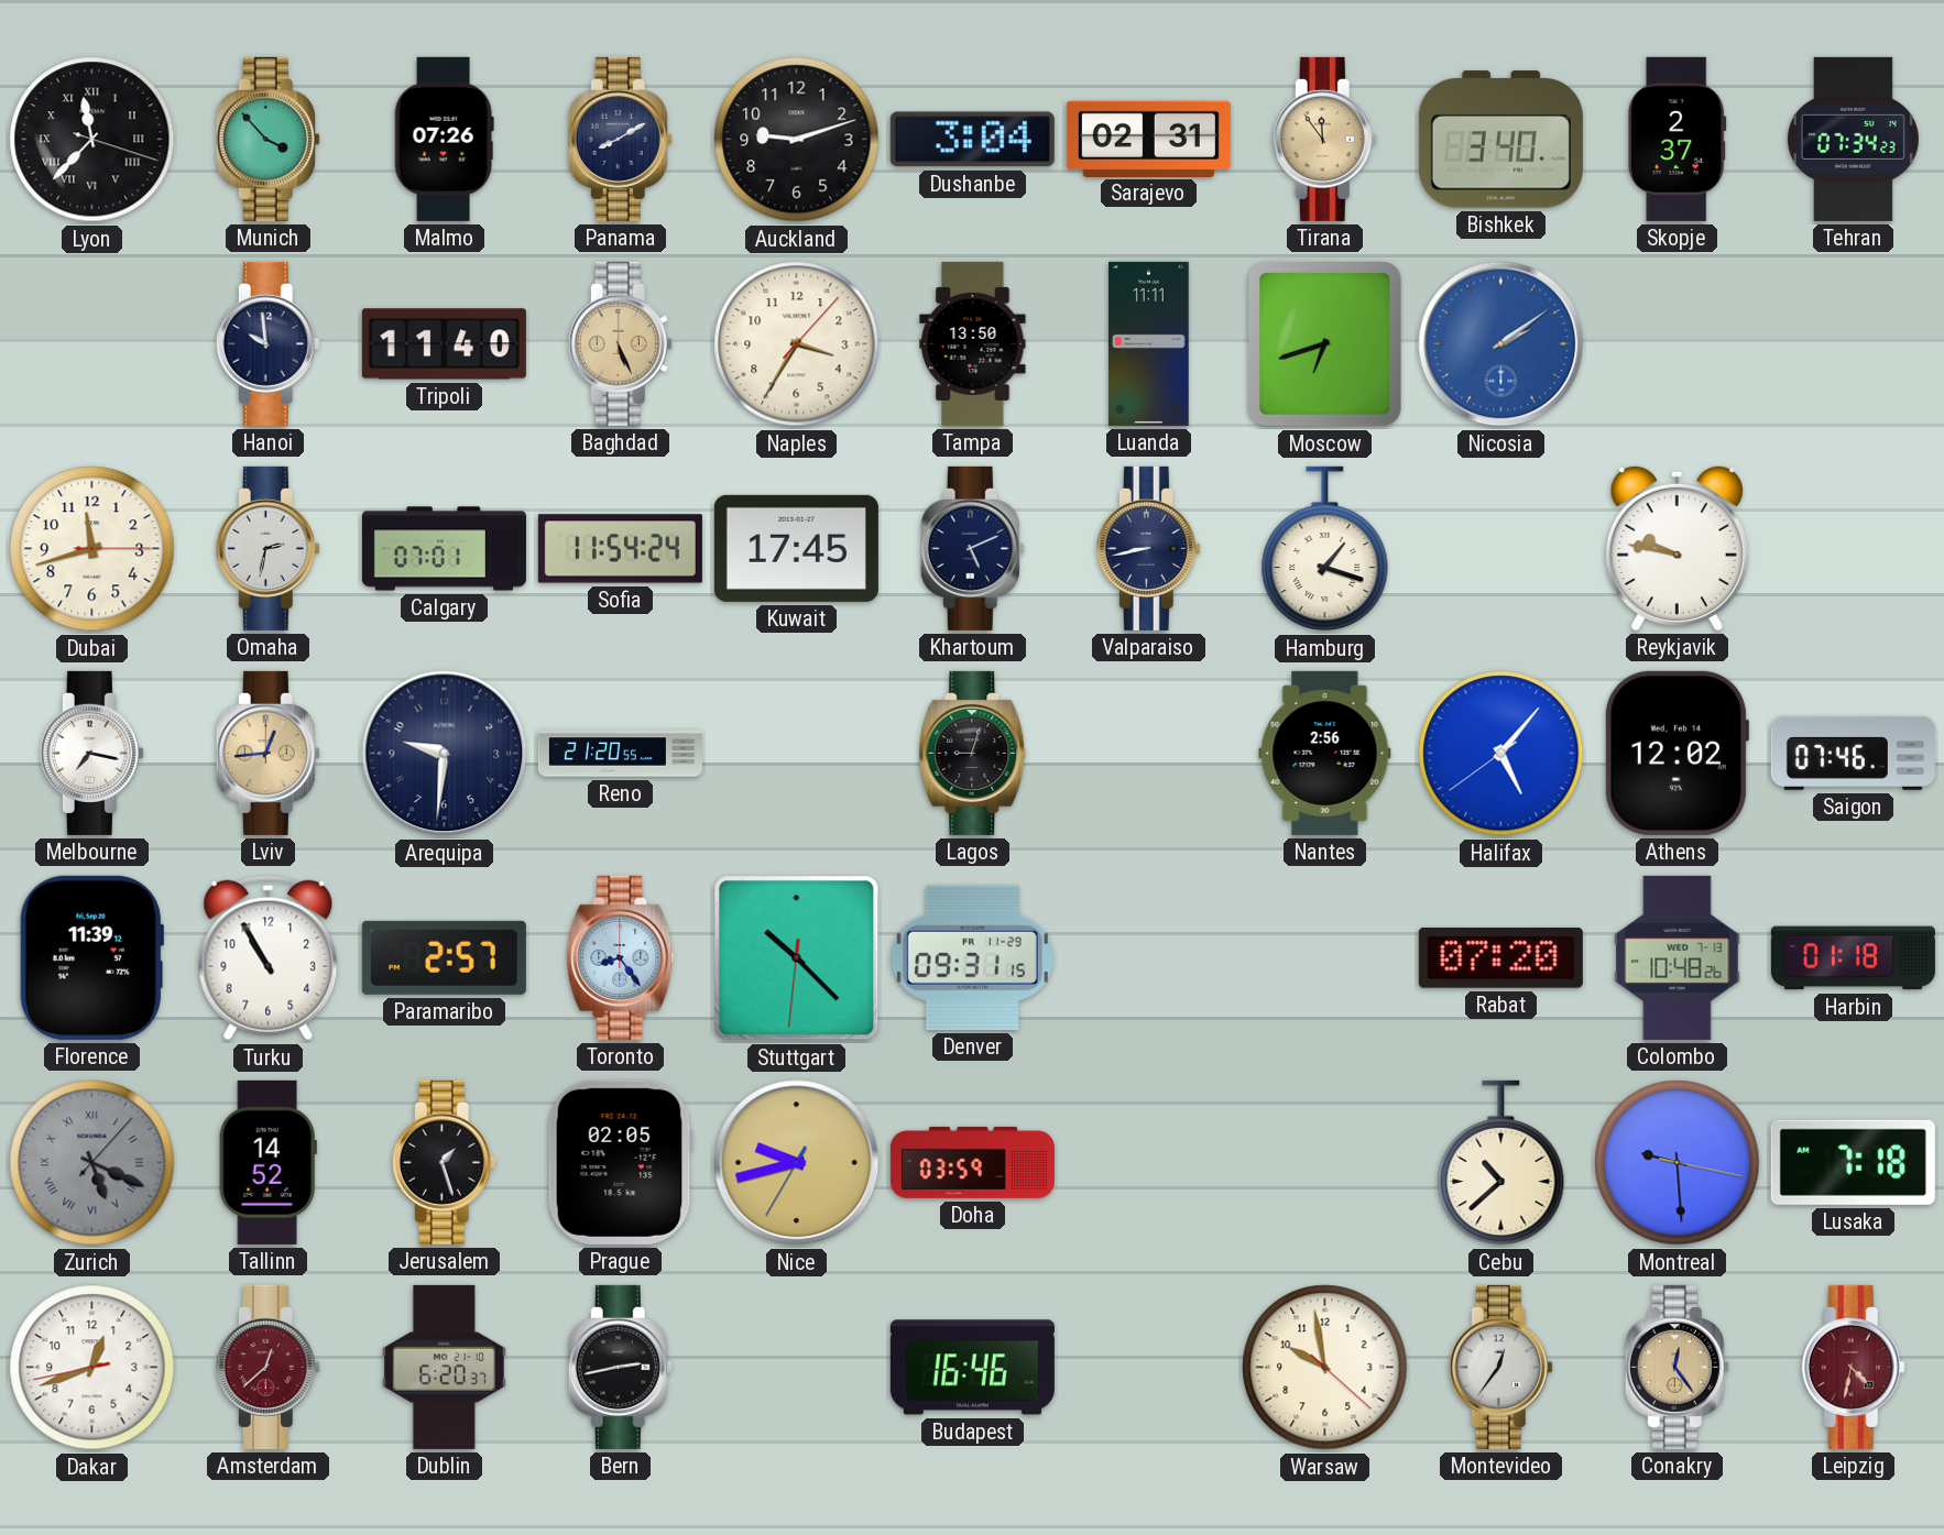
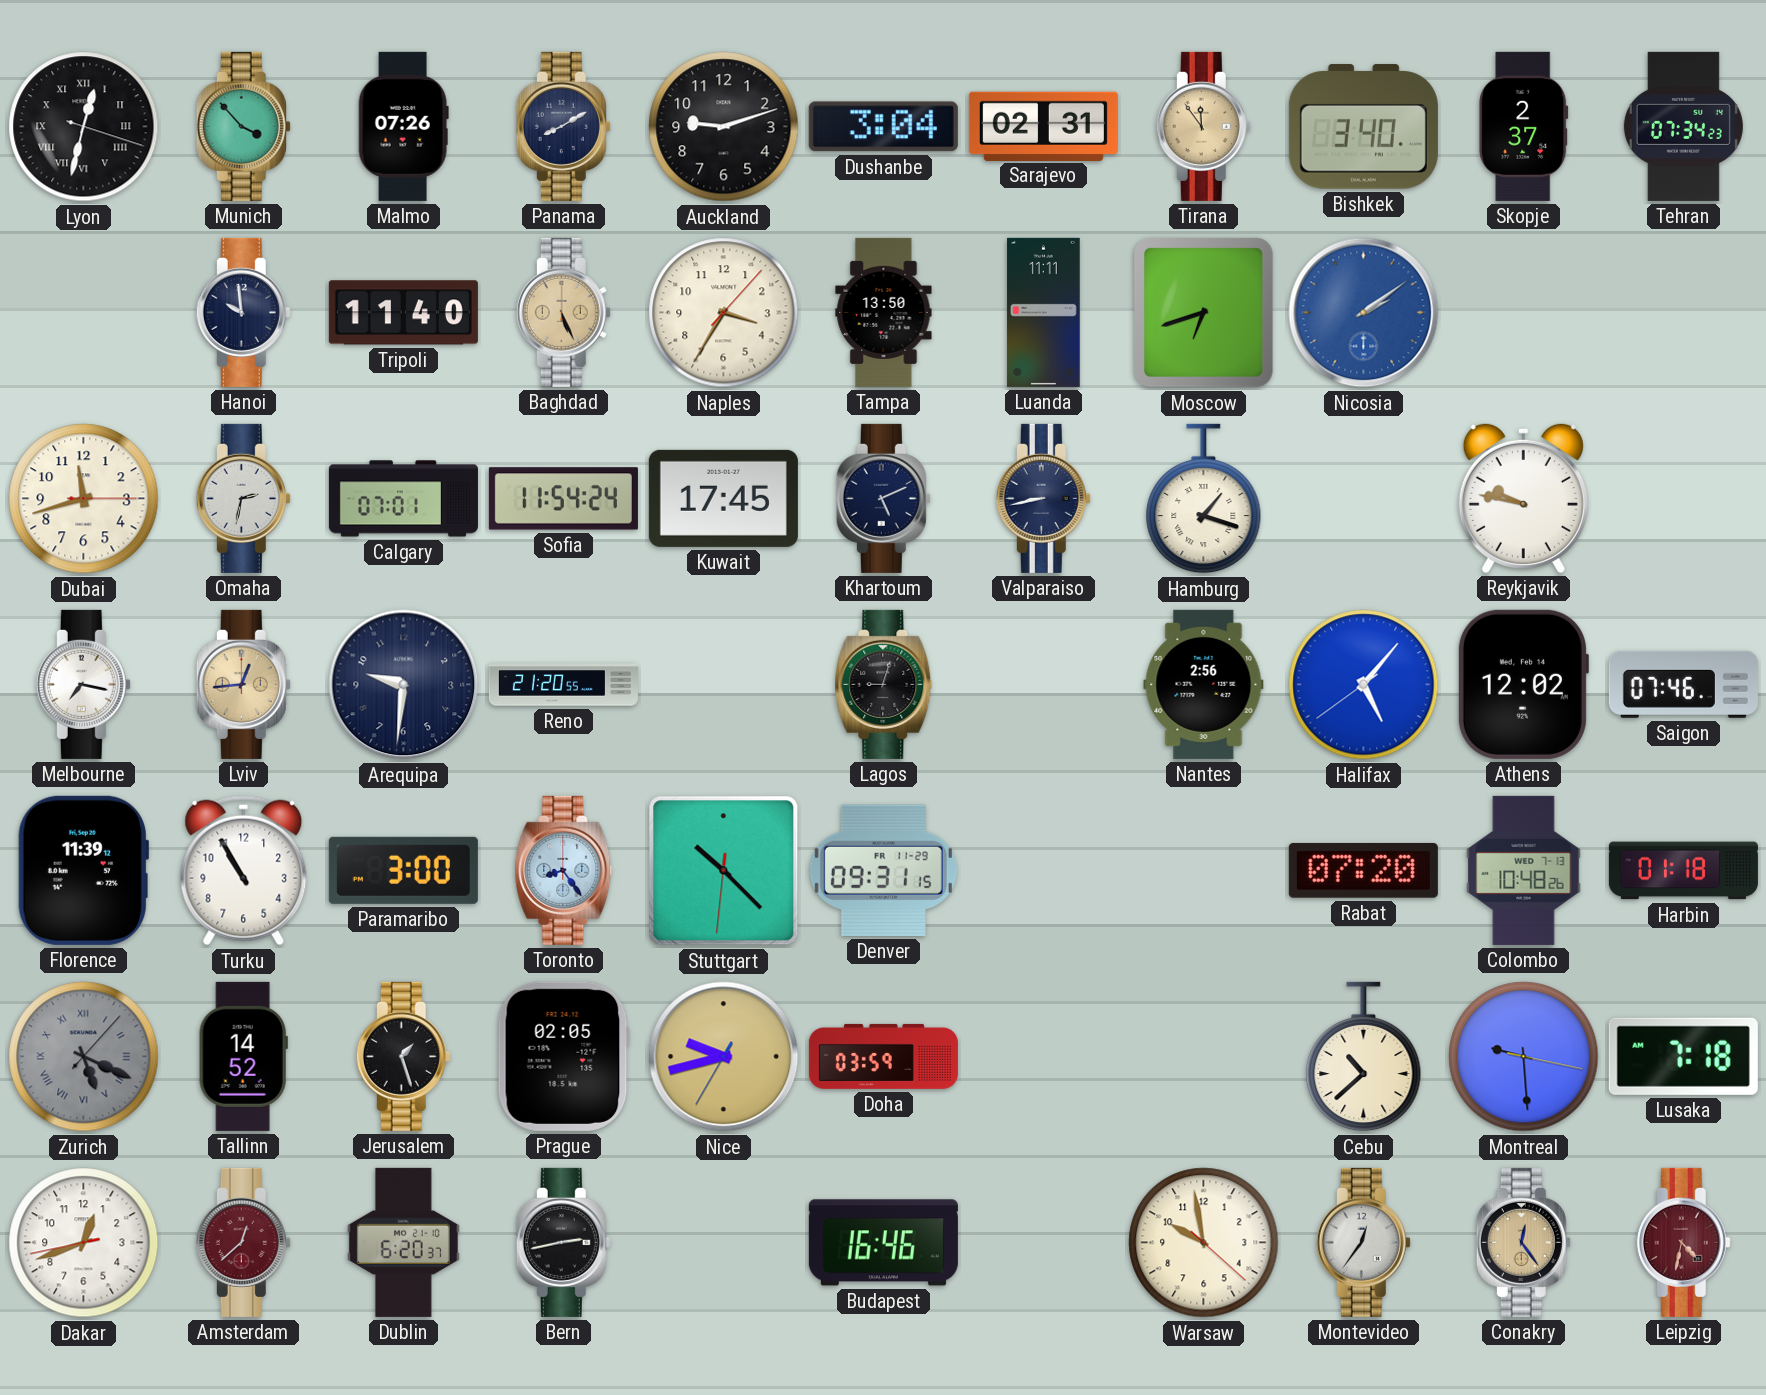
Lyon: 11:37 -> 12:32
Paramaribo: 2:57 -> 3:00
